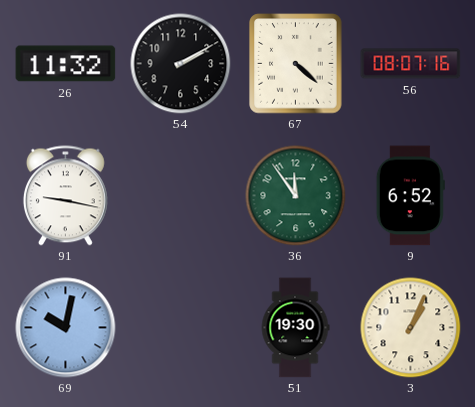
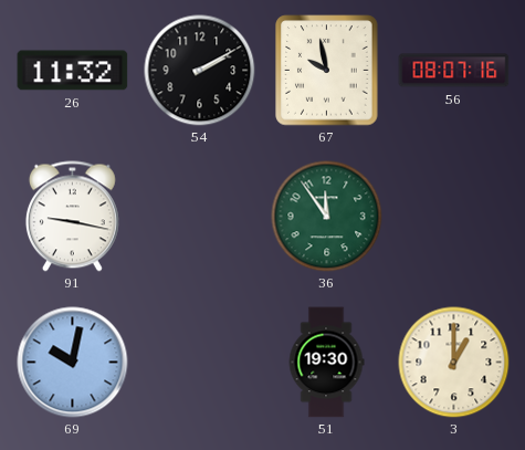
67: 4:22 -> 9:58
9: 6:52 -> none
3: 1:04 -> 1:00
